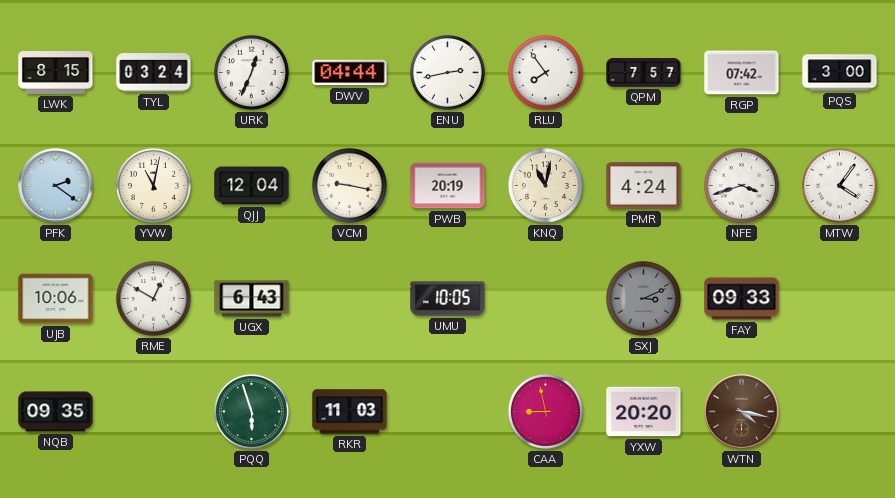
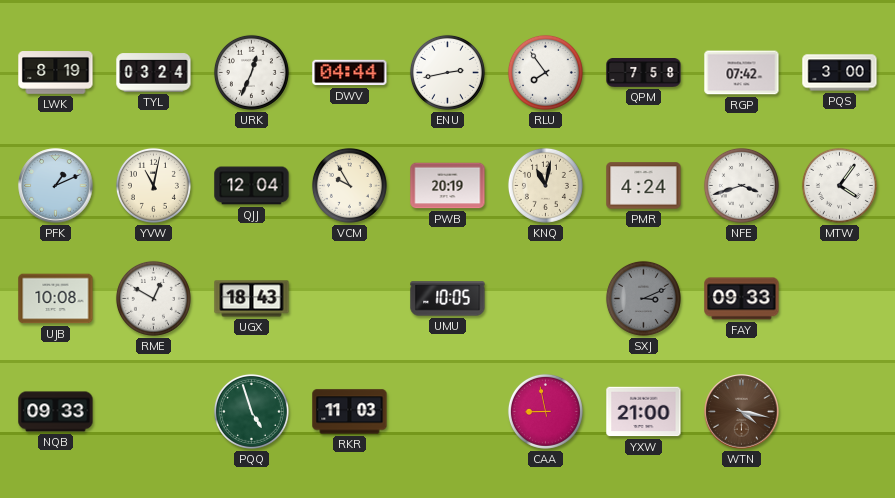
LWK: 8:15 -> 8:19
QPM: 7:57 -> 7:58
PFK: 2:21 -> 1:11
VCM: 9:17 -> 9:55
UJB: 10:06 -> 10:08
UGX: 6:43 -> 18:43
NQB: 09:35 -> 09:33
PQQ: 5:57 -> 4:57
YXW: 20:20 -> 21:00
